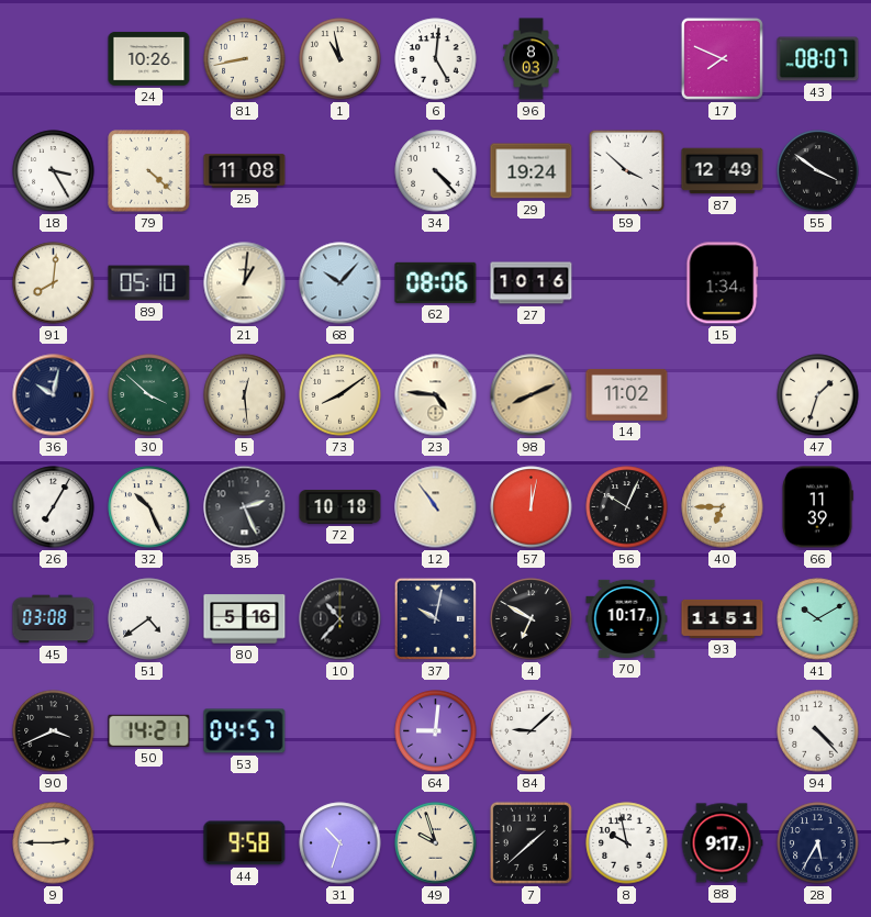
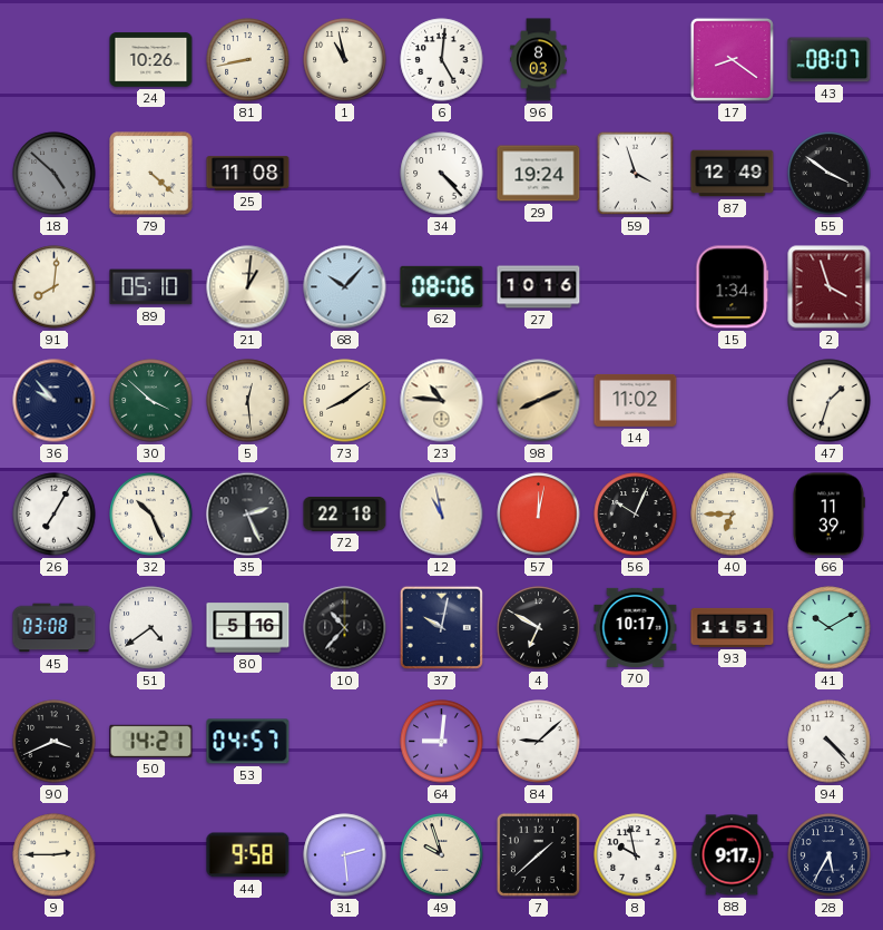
17: 7:49 -> 8:21
18: 3:25 -> 4:52
18 dial: white -> grey
59: 3:52 -> 3:57
2: none -> 3:57
36: 10:02 -> 9:53
23: 4:46 -> 10:46
72: 10:18 -> 22:18
12: 10:54 -> 10:58
31: 10:33 -> 2:29
